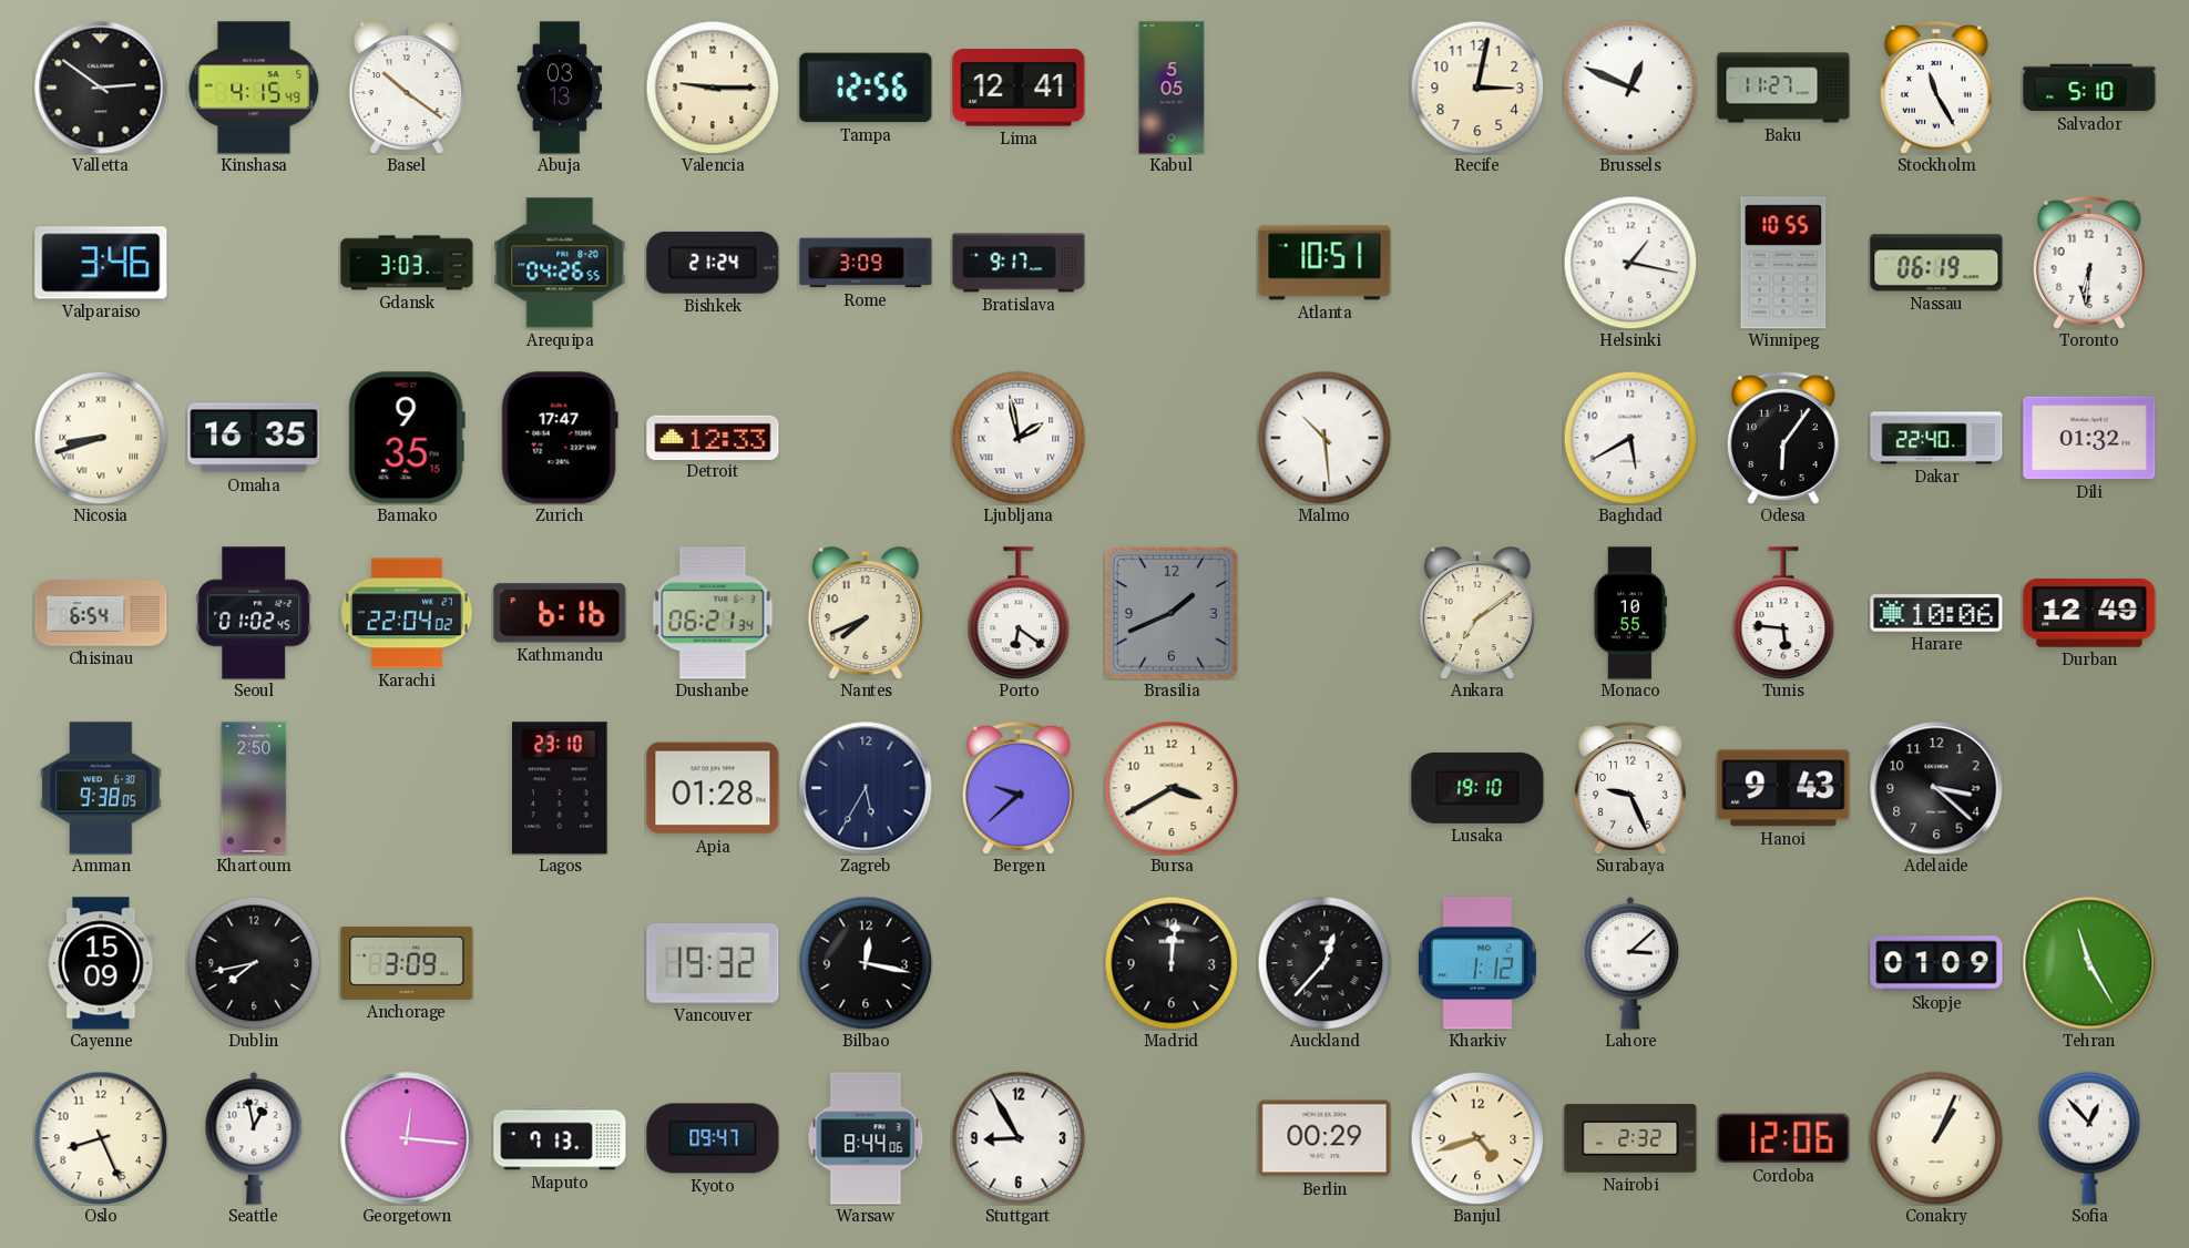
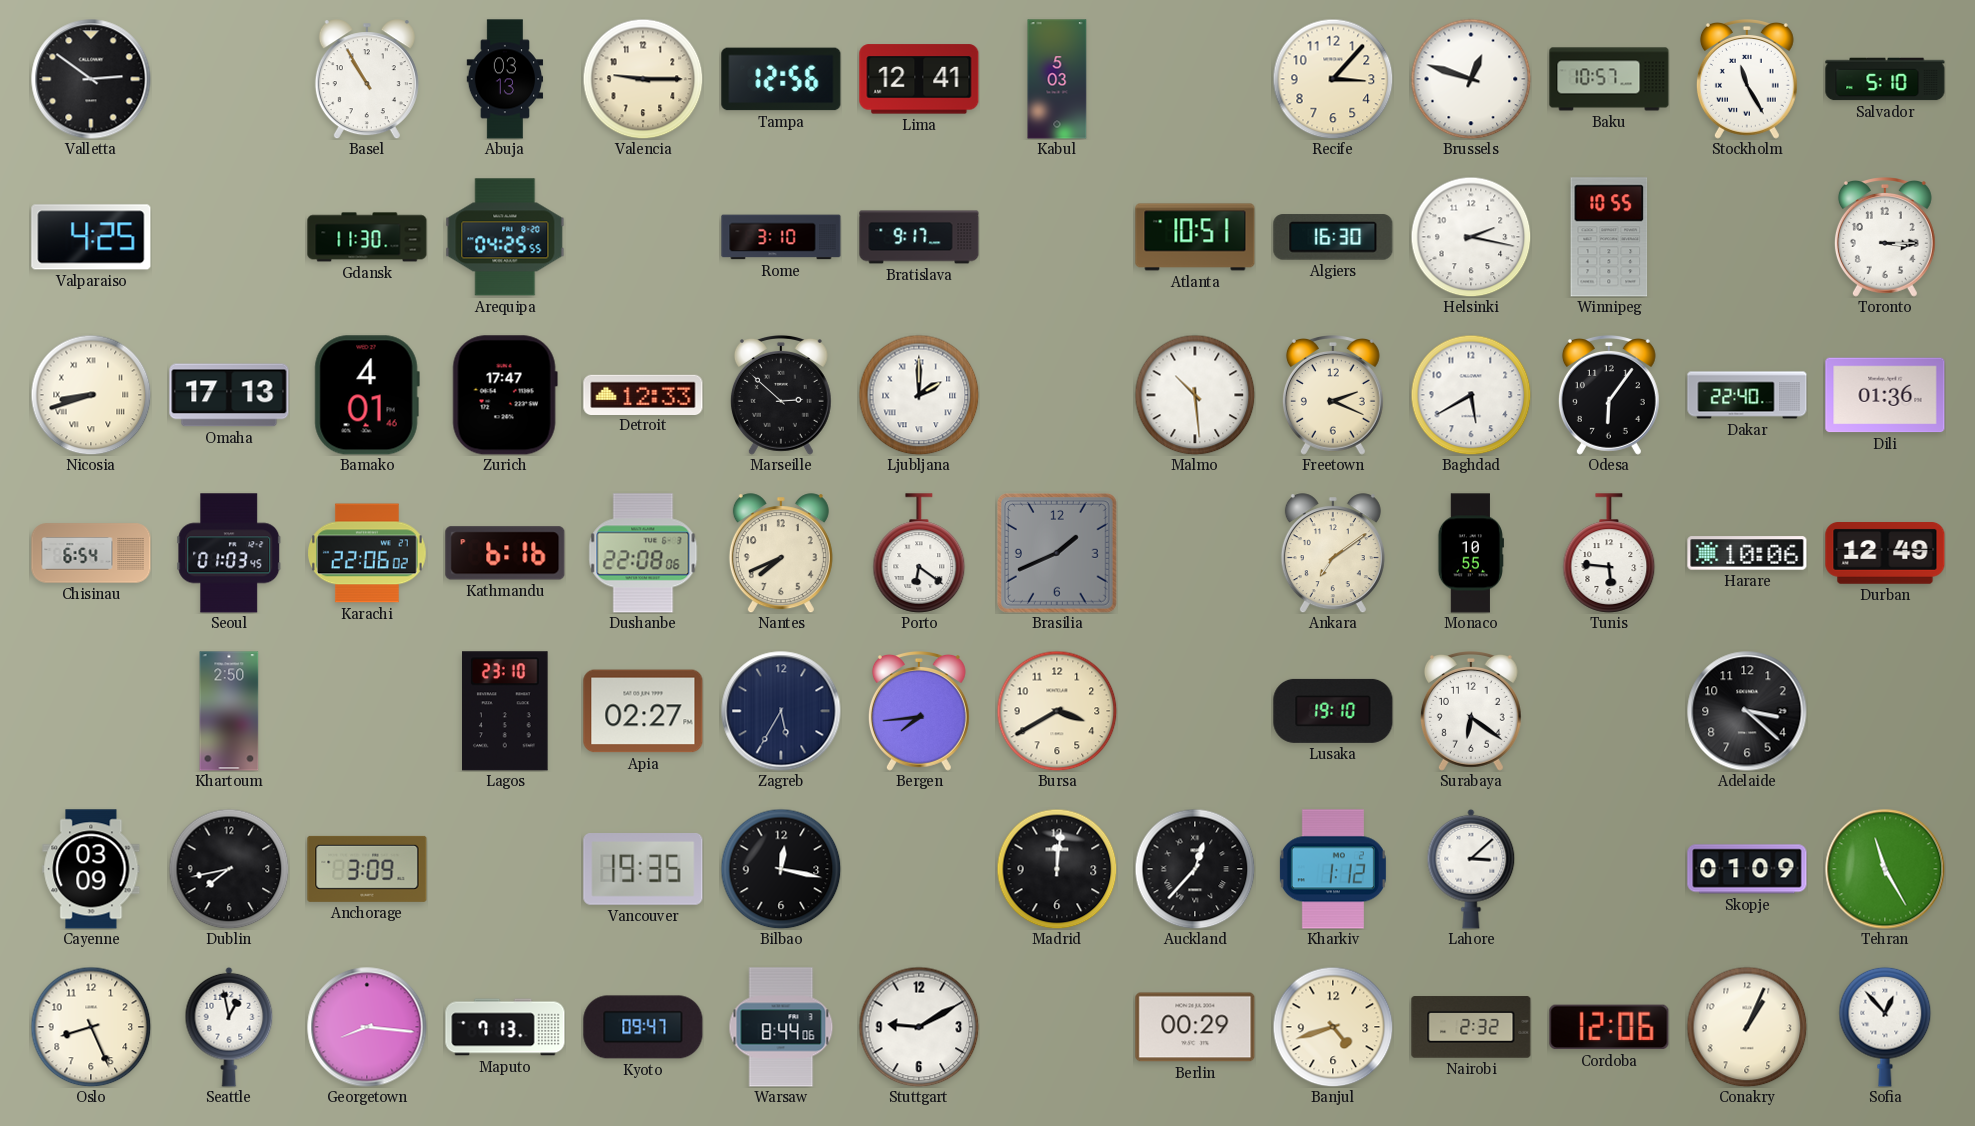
Kinshasa: 4:15 -> none
Basel: 10:21 -> 10:55
Kabul: 5:05 -> 5:03
Recife: 3:02 -> 3:07
Brussels: 12:49 -> 12:48
Baku: 11:27 -> 10:57
Valparaiso: 3:46 -> 4:25
Gdansk: 3:03 -> 11:30
Arequipa: 04:26 -> 04:25
Bishkek: 21:24 -> none
Rome: 3:09 -> 3:10
Algiers: none -> 16:30
Helsinki: 1:17 -> 2:17
Nassau: 06:19 -> none
Toronto: 6:31 -> 3:15
Omaha: 16:35 -> 17:13
Bamako: 9:35 -> 4:01
Marseille: none -> 2:52
Ljubljana: 1:58 -> 2:00
Freetown: none -> 2:19
Dili: 01:32 -> 01:36
Seoul: 01:02 -> 01:03
Karachi: 22:04 -> 22:06
Dushanbe: 06:21 -> 22:08
Amman: 9:38 -> none
Apia: 01:28 -> 02:27
Bergen: 9:38 -> 7:44
Surabaya: 9:26 -> 6:21
Hanoi: 9:43 -> none
Cayenne: 15:09 -> 03:09
Vancouver: 19:32 -> 19:35
Georgetown: 12:16 -> 8:16
Stuttgart: 8:55 -> 9:10
